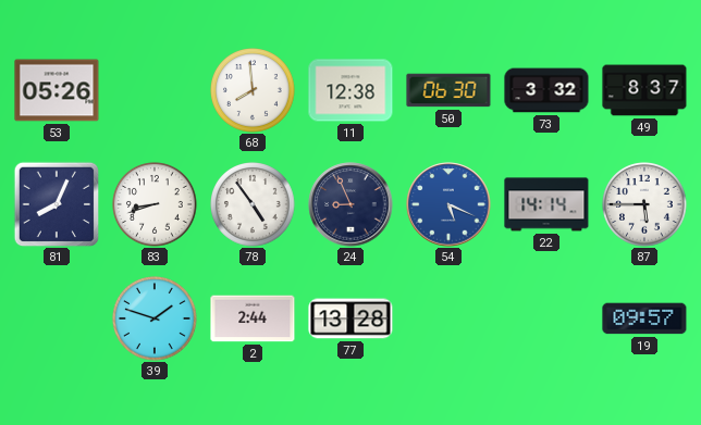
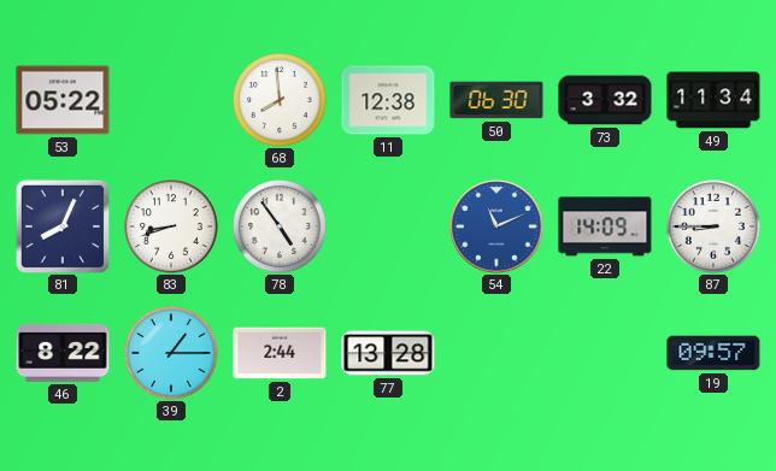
53: 05:26 -> 05:22
49: 8:37 -> 11:34
24: 8:56 -> none
54: 5:19 -> 11:11
22: 14:14 -> 14:09
87: 5:45 -> 8:45
46: none -> 8:22
39: 1:48 -> 1:15
